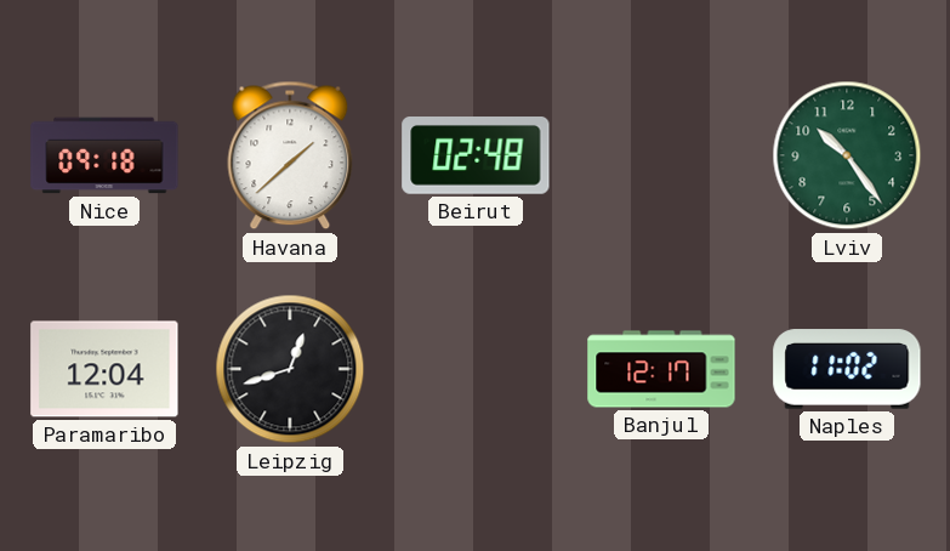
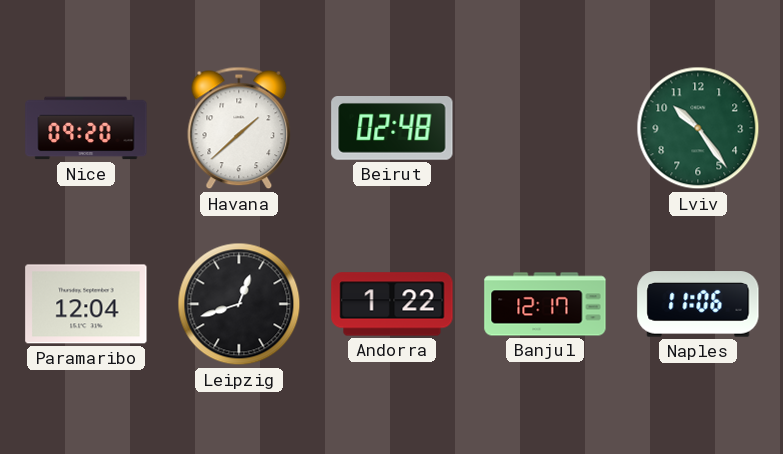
Nice: 09:18 -> 09:20
Andorra: none -> 1:22
Naples: 11:02 -> 11:06
